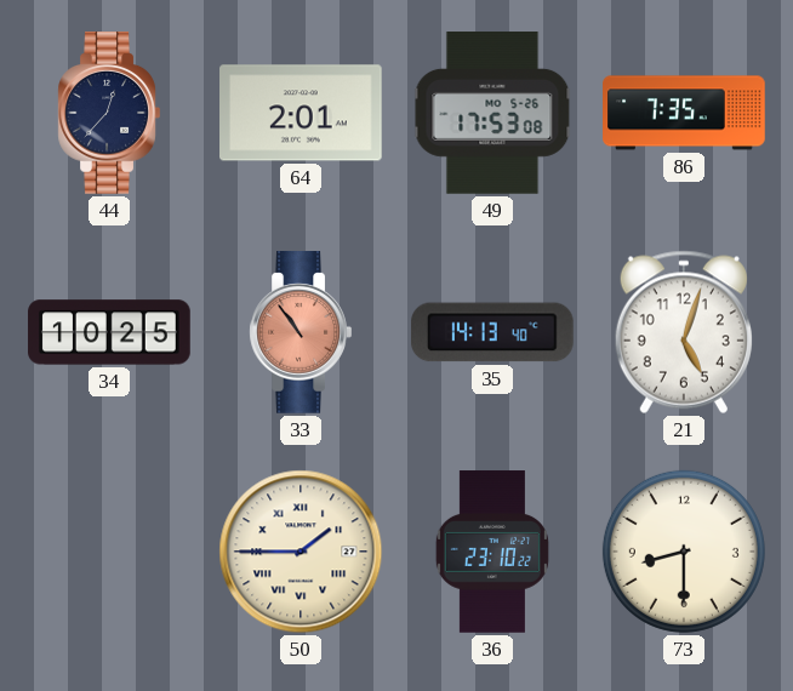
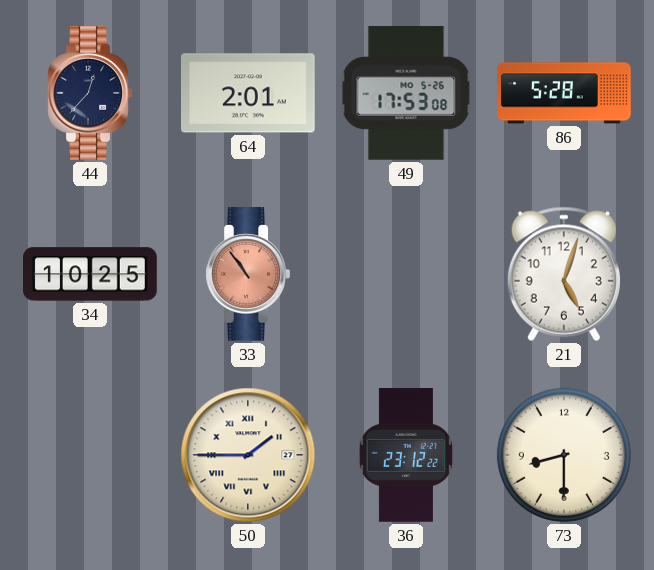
86: 7:35 -> 5:28
35: 14:13 -> none
36: 23:10 -> 23:12
